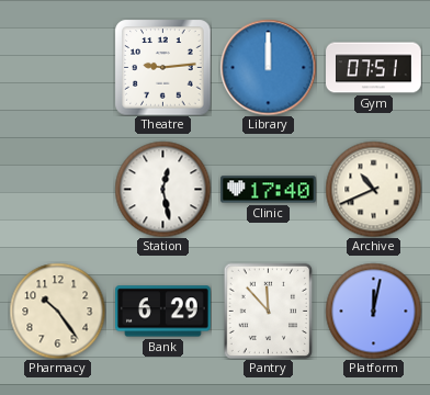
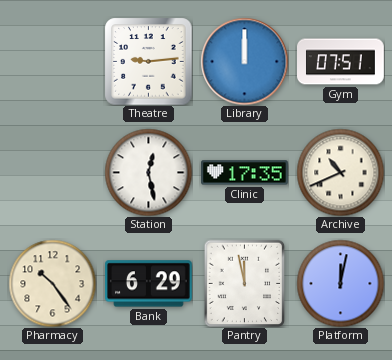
Clinic: 17:40 -> 17:35
Pantry: 11:53 -> 11:58
